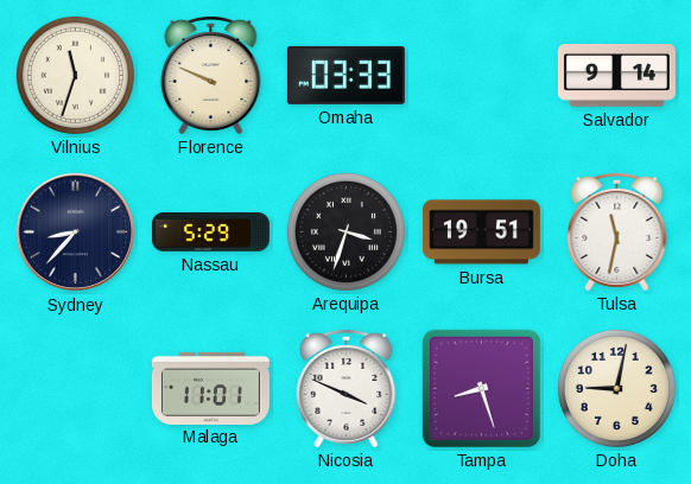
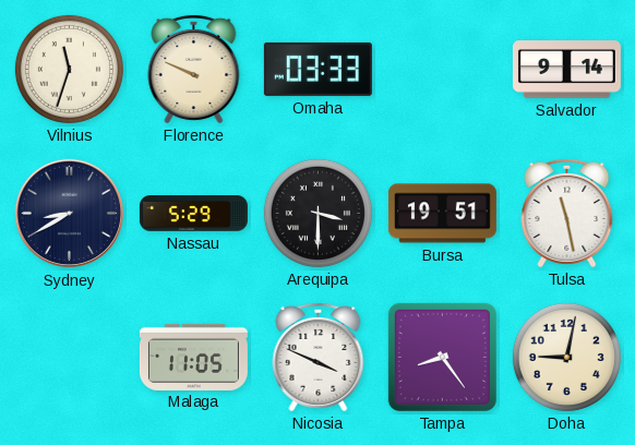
Sydney: 8:37 -> 8:40
Arequipa: 3:33 -> 3:30
Tulsa: 11:32 -> 11:28
Malaga: 11:01 -> 11:05
Tampa: 8:27 -> 8:24
